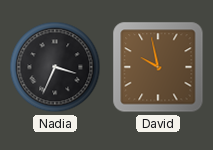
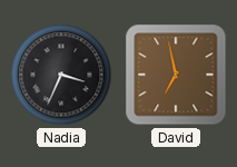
David: 9:58 -> 6:58
